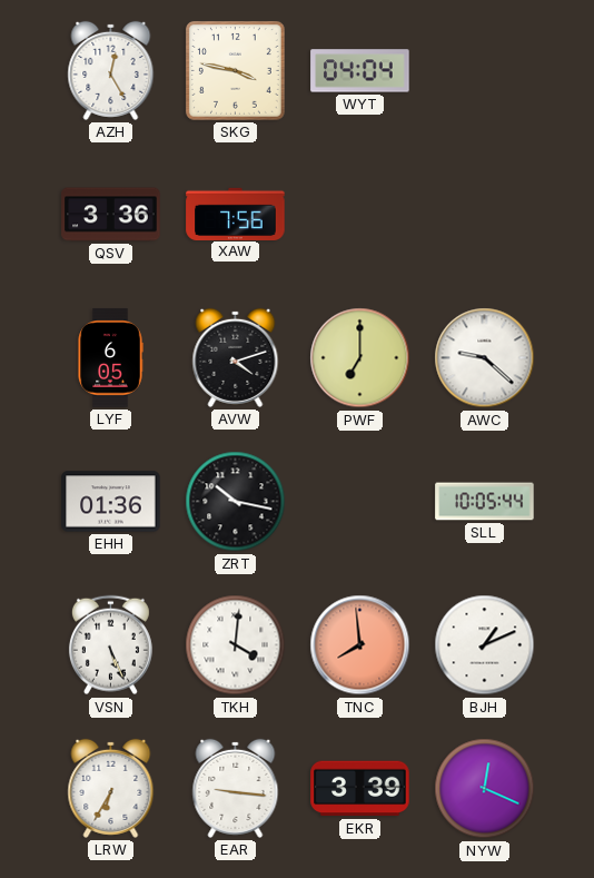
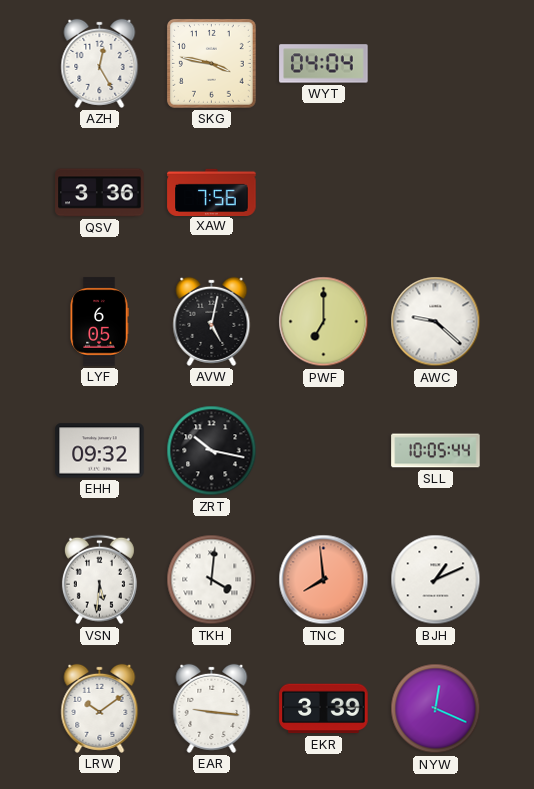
AVW: 4:12 -> 5:02
EHH: 01:36 -> 09:32
VSN: 5:26 -> 5:31
LRW: 6:35 -> 10:09
